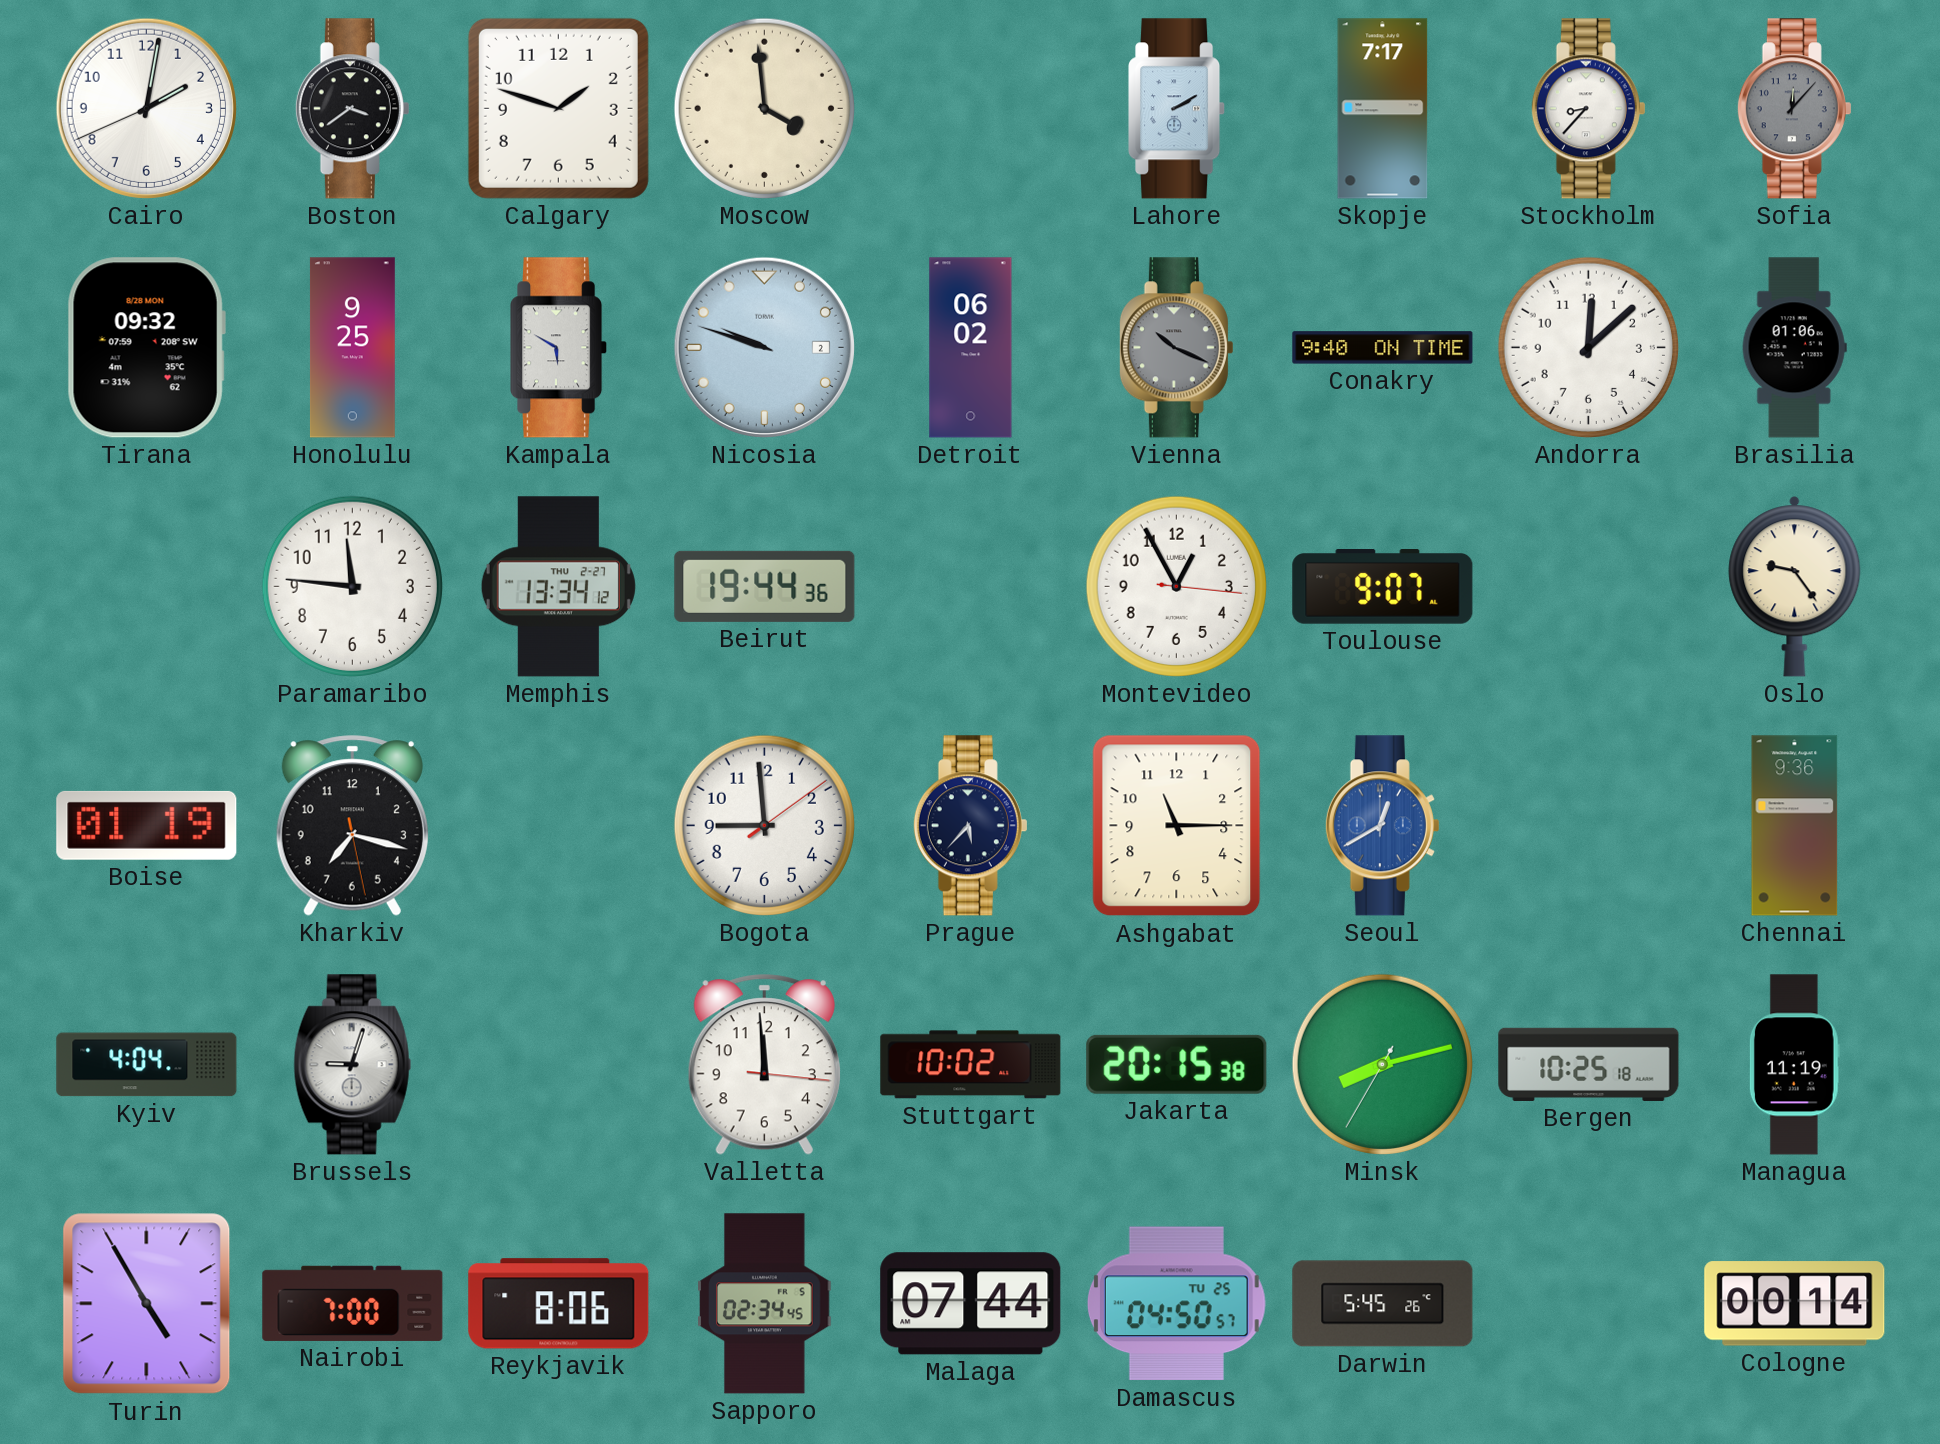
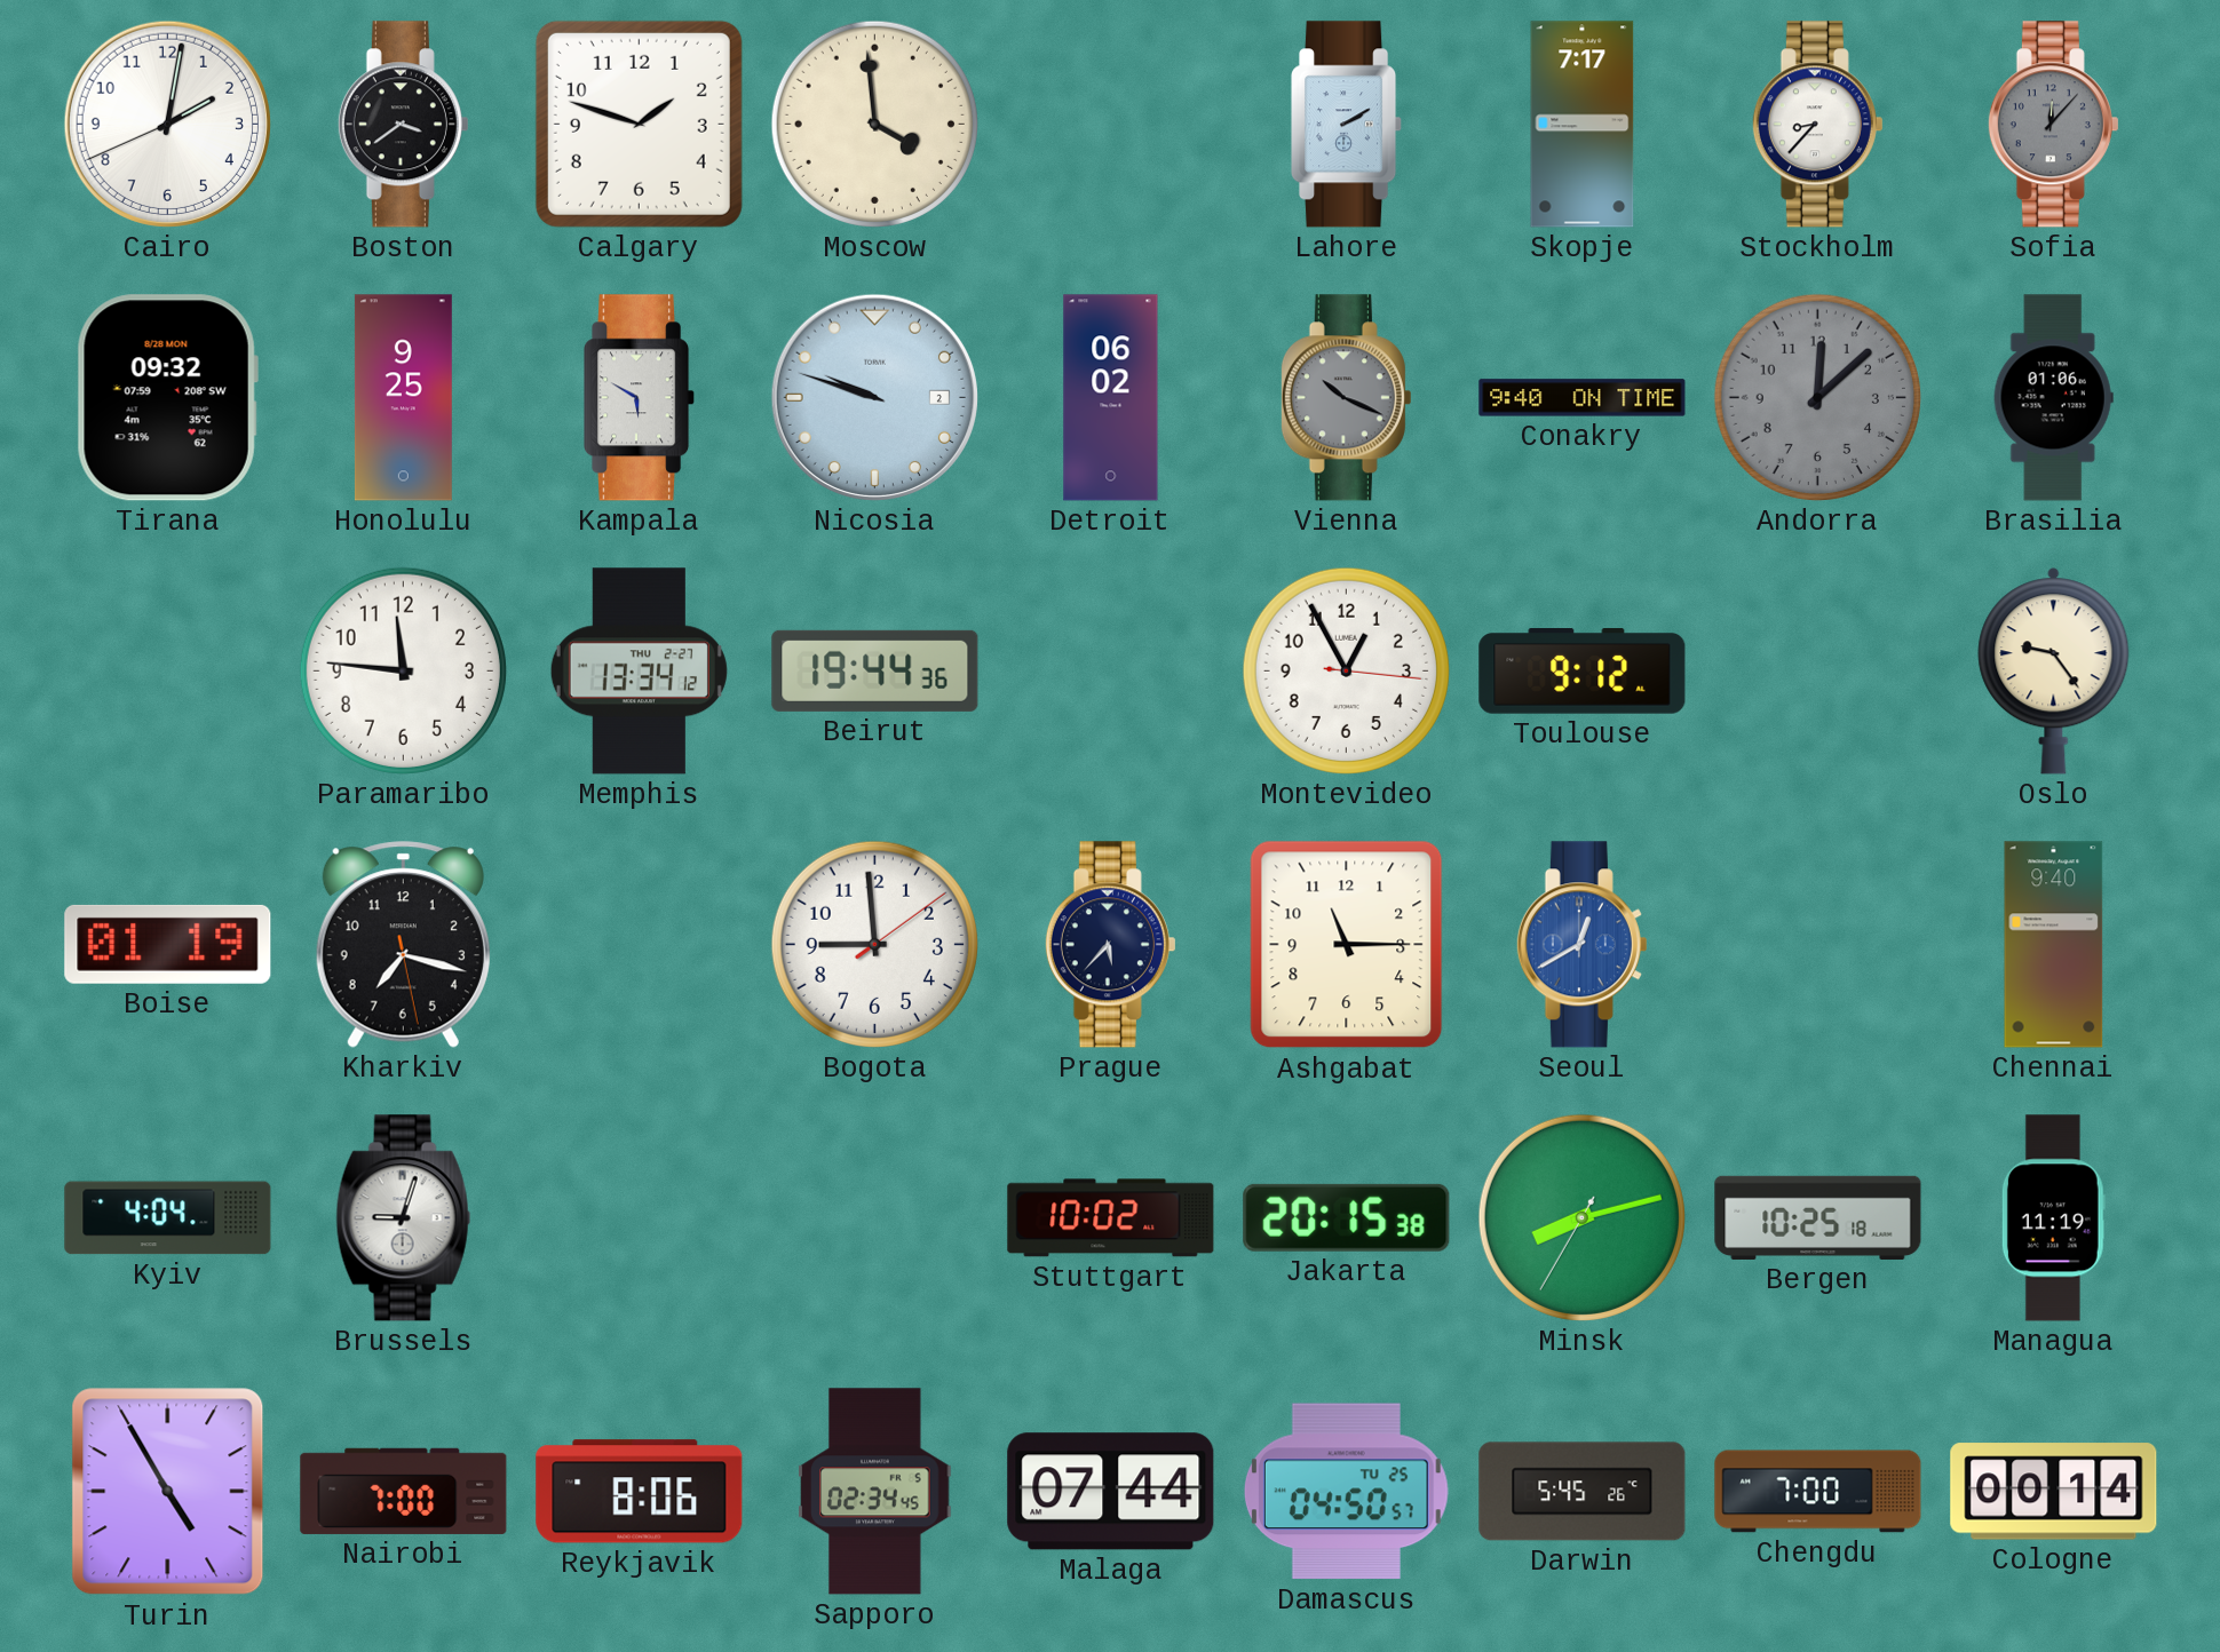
Andorra dial: white -> grey
Toulouse: 9:07 -> 9:12
Chennai: 9:36 -> 9:40
Valletta: 11:59 -> none
Chengdu: none -> 7:00
